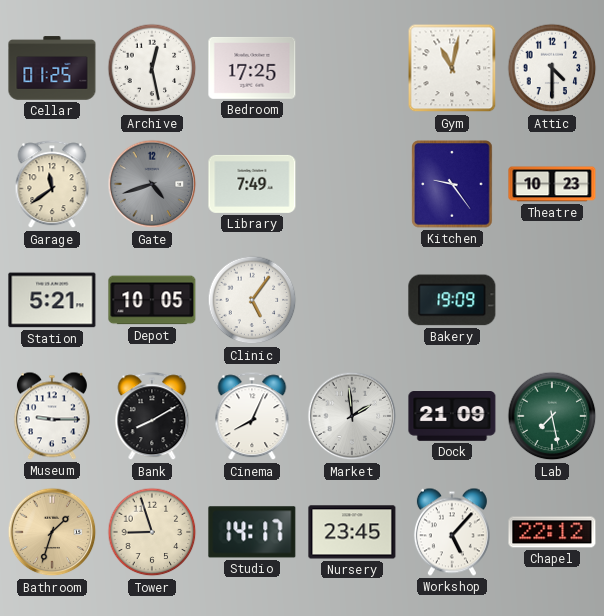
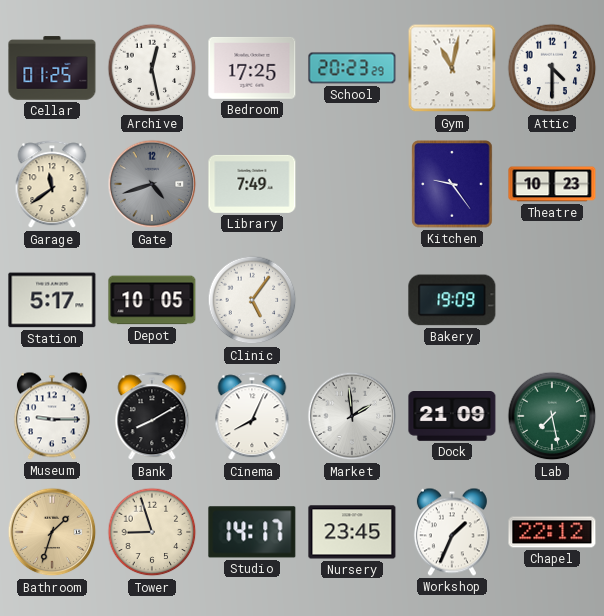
School: none -> 20:23
Station: 5:21 -> 5:17
Workshop: 5:07 -> 1:34
